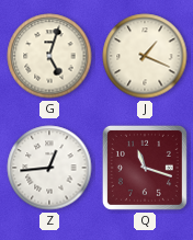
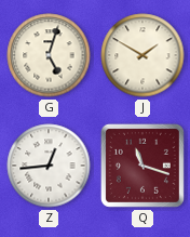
J: 1:19 -> 1:50
